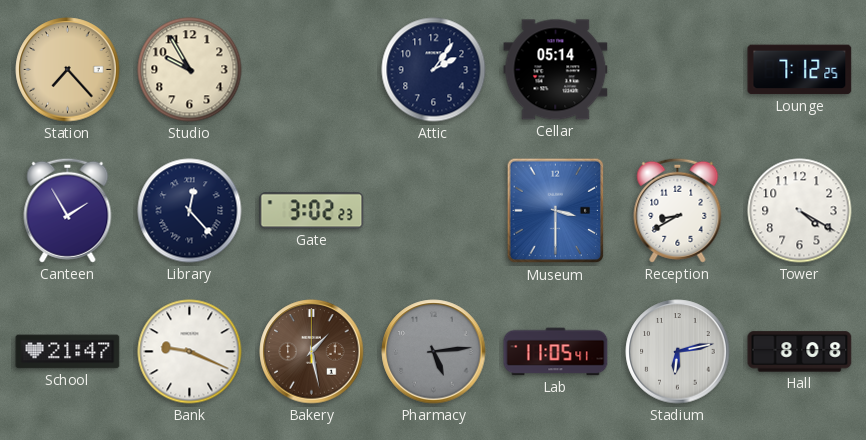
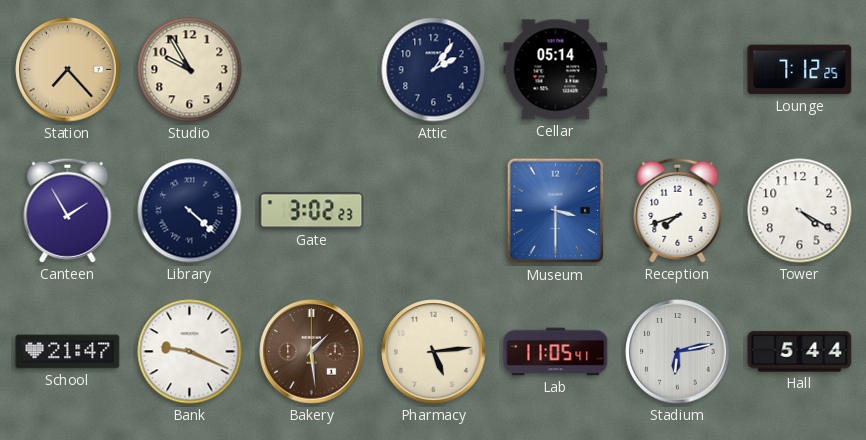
Library: 12:23 -> 4:22
Reception: 8:40 -> 7:42
Bakery: 1:28 -> 1:29
Pharmacy dial: grey -> cream
Hall: 8:08 -> 5:44
